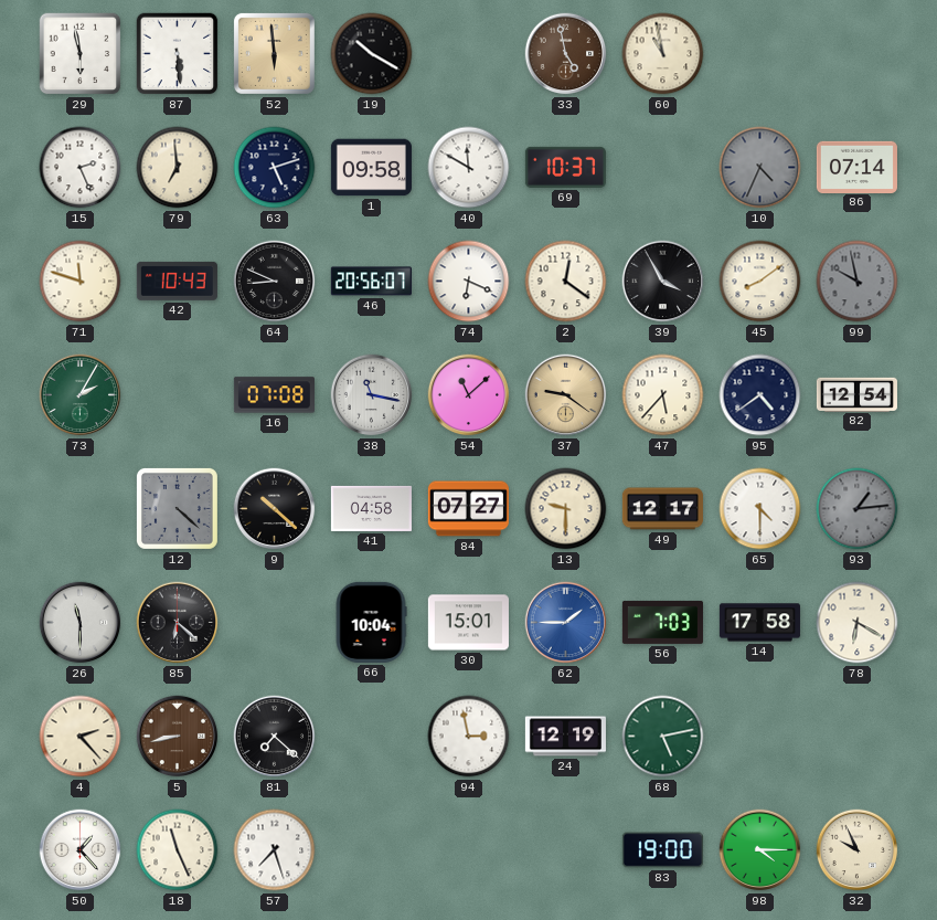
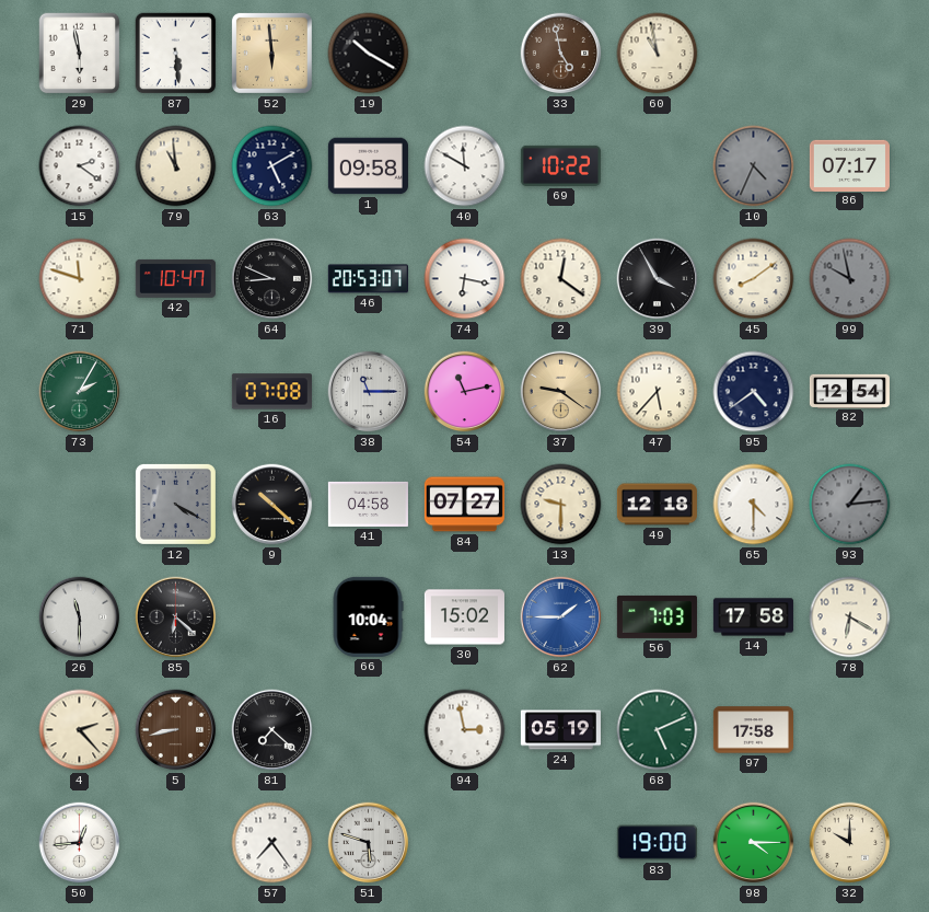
15: 2:26 -> 2:21
79: 6:59 -> 10:59
63: 5:12 -> 5:10
69: 10:37 -> 10:22
86: 07:14 -> 07:17
42: 10:43 -> 10:47
46: 20:56 -> 20:53
74: 6:19 -> 6:17
38: 11:17 -> 11:15
54: 11:08 -> 11:13
12: 4:22 -> 4:20
49: 12:17 -> 12:18
30: 15:01 -> 15:02
24: 12:19 -> 05:19
68: 5:13 -> 5:11
97: none -> 17:58
50: 1:23 -> 12:44
18: 11:26 -> none
57: 7:27 -> 7:24
51: none -> 5:48
32: 9:56 -> 10:00
